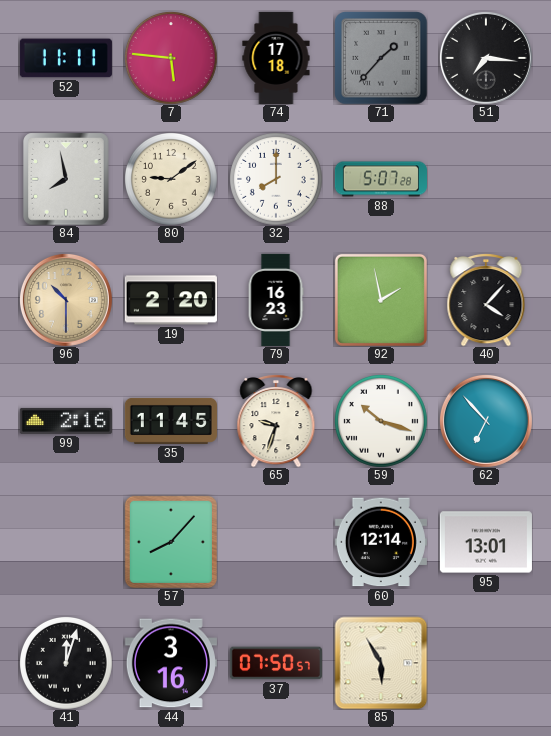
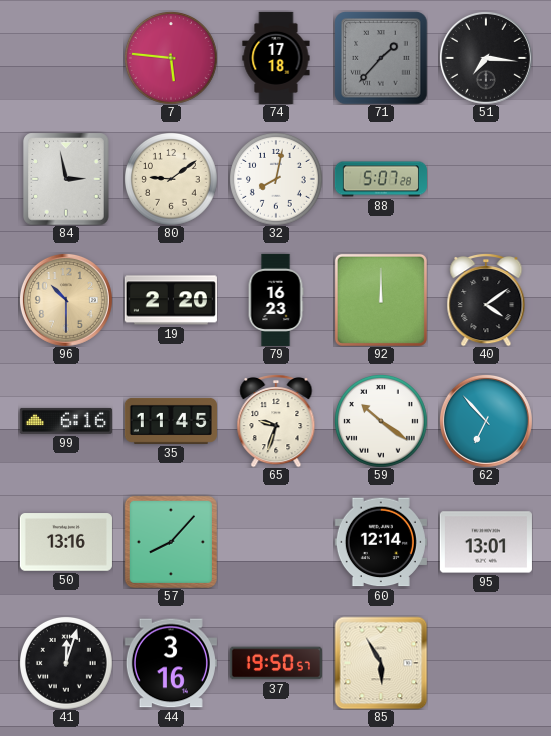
52: 11:11 -> none
84: 7:58 -> 2:58
32: 8:00 -> 8:02
92: 1:58 -> 12:00
40: 4:07 -> 4:09
99: 2:16 -> 6:16
59: 10:18 -> 10:21
50: none -> 13:16
37: 07:50 -> 19:50
